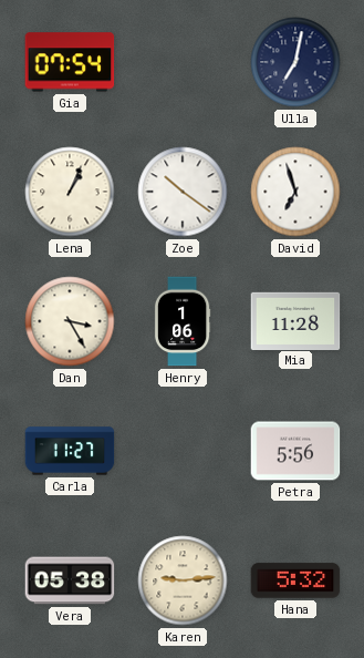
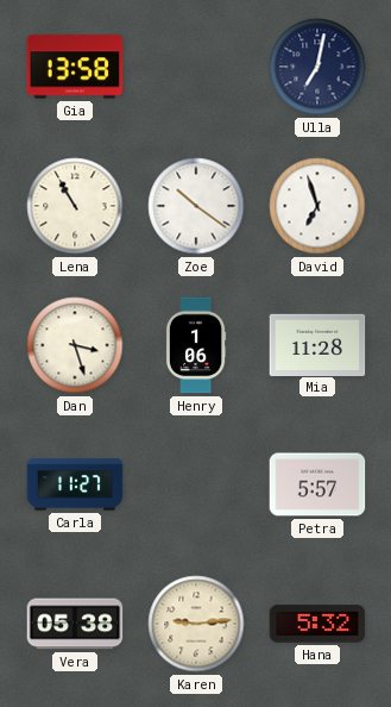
Gia: 07:54 -> 13:58
Lena: 1:04 -> 10:55
Dan: 3:25 -> 3:27
Petra: 5:56 -> 5:57
